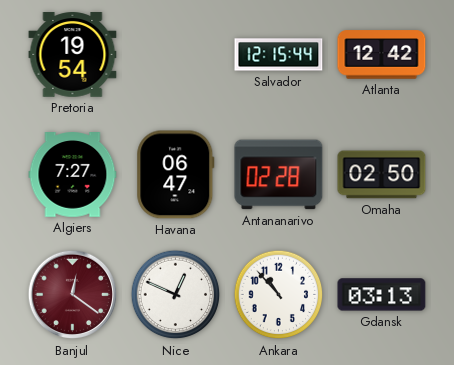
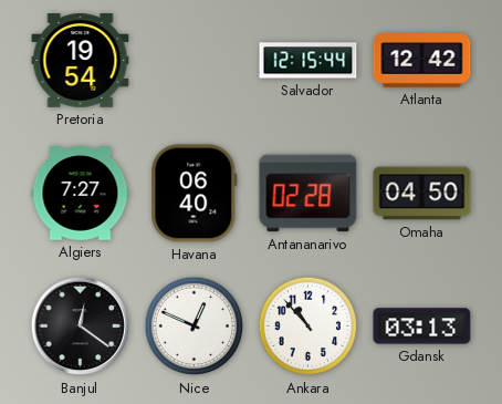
Havana: 06:47 -> 06:40
Omaha: 02:50 -> 04:50
Banjul dial: burgundy -> black
